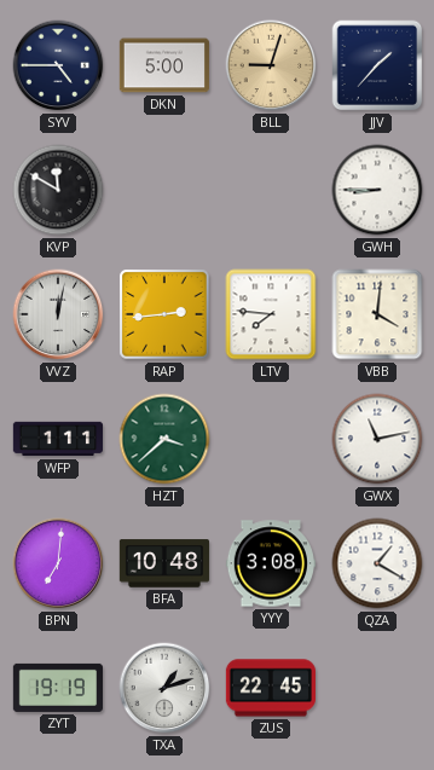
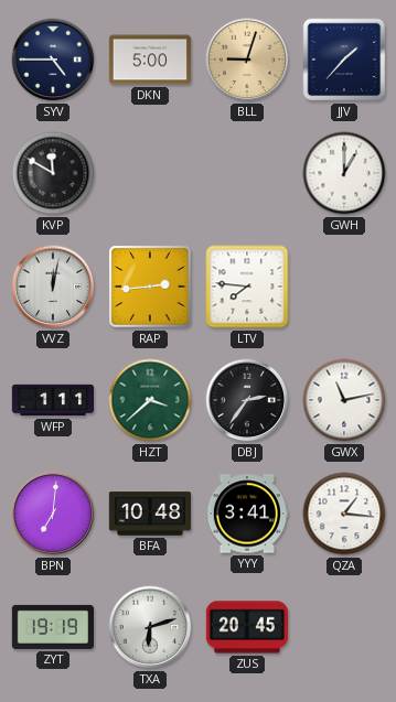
GWH: 8:45 -> 1:00
VBB: 4:01 -> none
DBJ: none -> 2:36
YYY: 3:08 -> 3:41
QZA: 1:20 -> 1:16
TXA: 1:12 -> 6:12
ZUS: 22:45 -> 20:45
